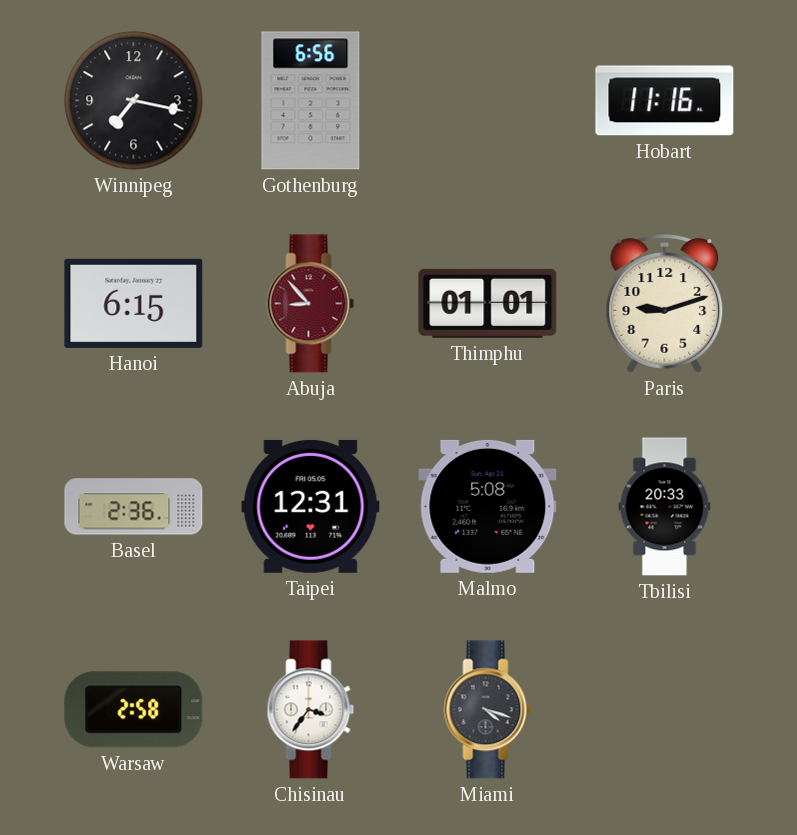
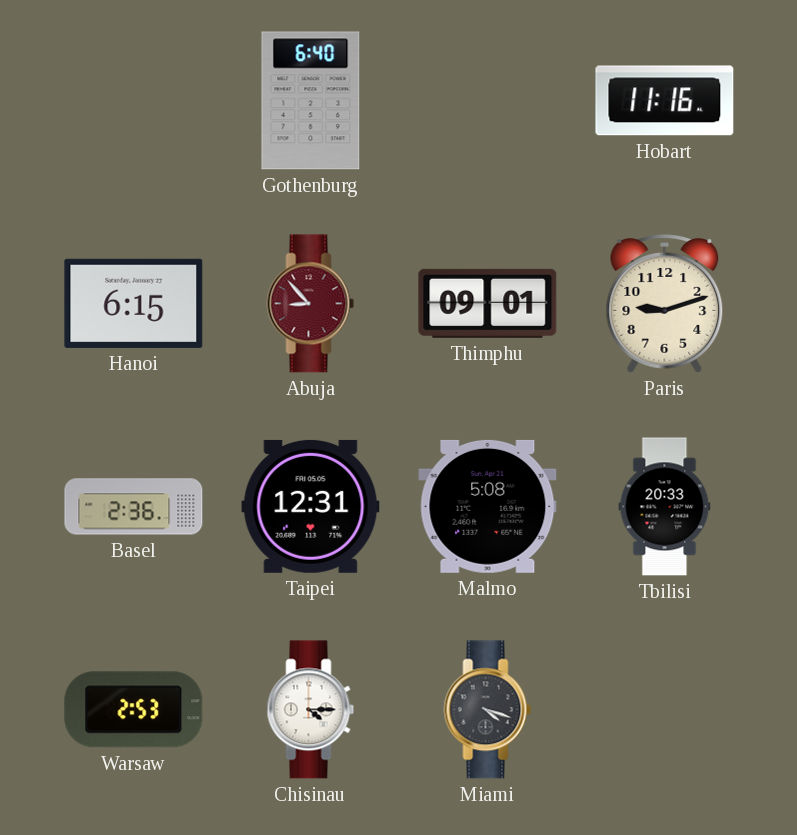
Winnipeg: 7:17 -> none
Gothenburg: 6:56 -> 6:40
Thimphu: 01:01 -> 09:01
Warsaw: 2:58 -> 2:53
Chisinau: 3:36 -> 4:15
